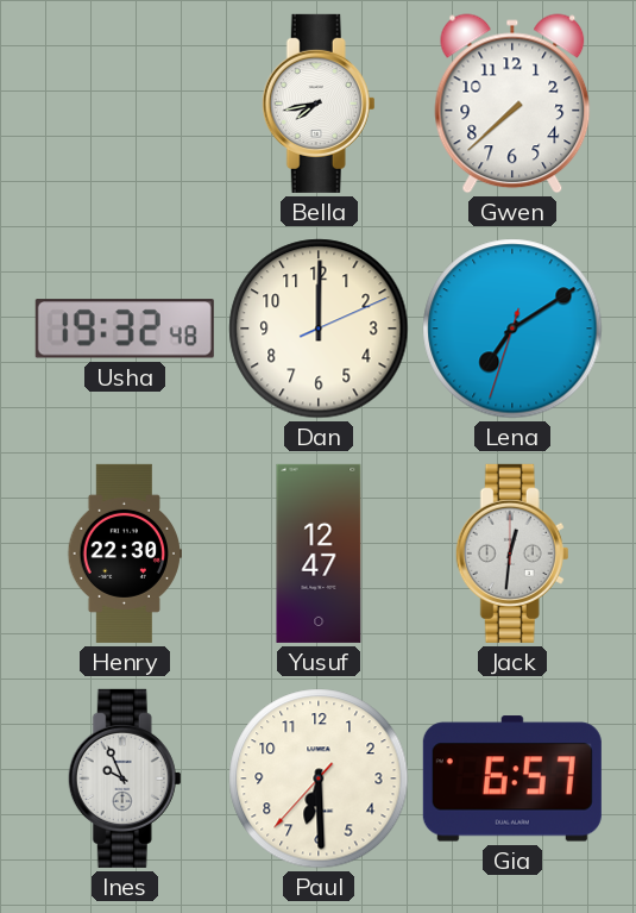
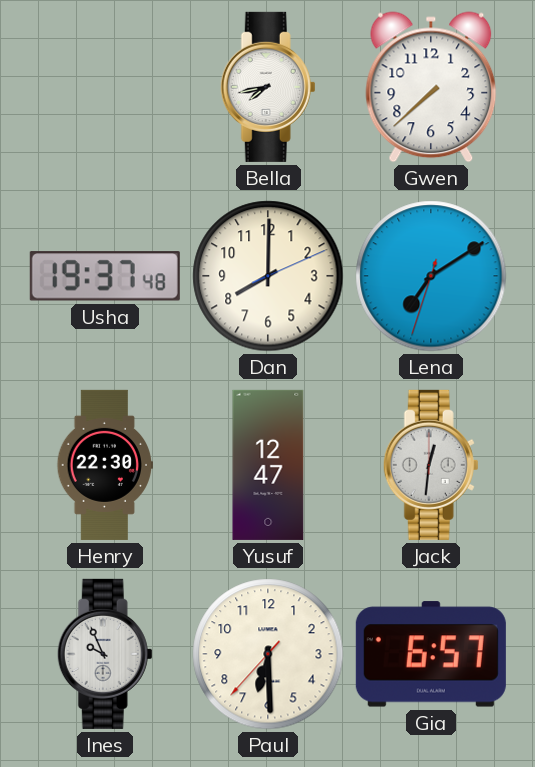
Usha: 19:32 -> 19:37
Dan: 12:00 -> 8:00
